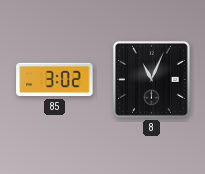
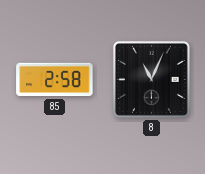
85: 3:02 -> 2:58
